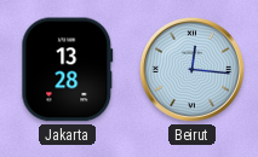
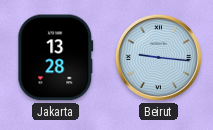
Beirut: 12:16 -> 9:16
